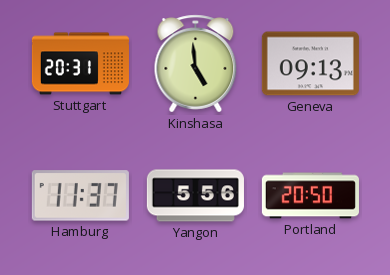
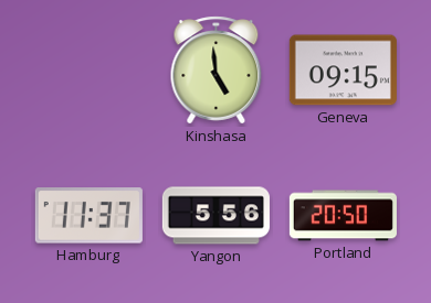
Stuttgart: 20:31 -> none
Geneva: 09:13 -> 09:15
